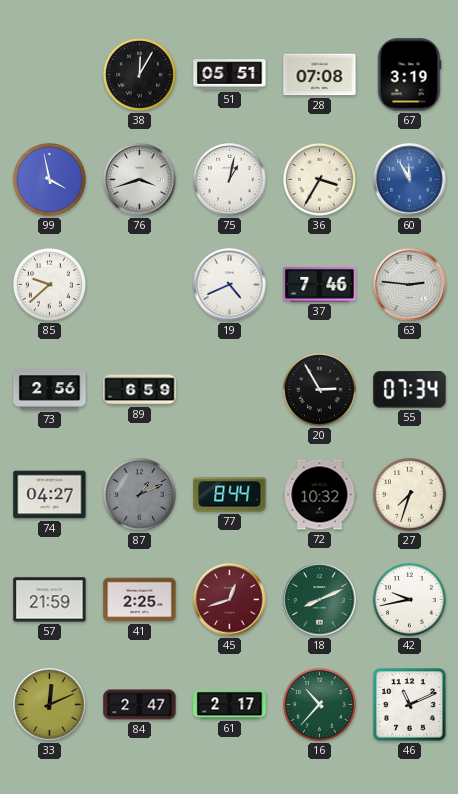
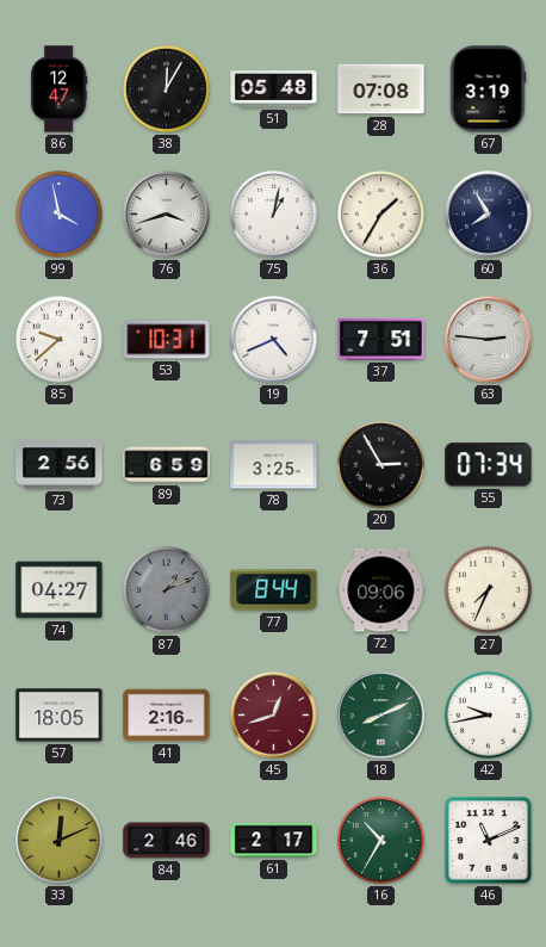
86: none -> 12:47
51: 05:51 -> 05:48
36: 3:35 -> 1:35
60: 11:55 -> 7:55
60 dial: blue -> navy
53: none -> 10:31
37: 7:46 -> 7:51
78: none -> 3:25
72: 10:32 -> 09:06
27: 7:33 -> 7:34
57: 21:59 -> 18:05
41: 2:25 -> 2:16
84: 2:47 -> 2:46
16: 10:37 -> 10:35
